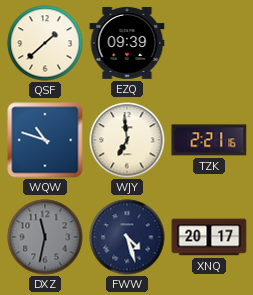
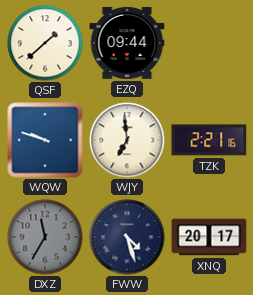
EZQ: 09:39 -> 09:44
WQW: 10:48 -> 9:48
DXZ: 11:32 -> 11:35
